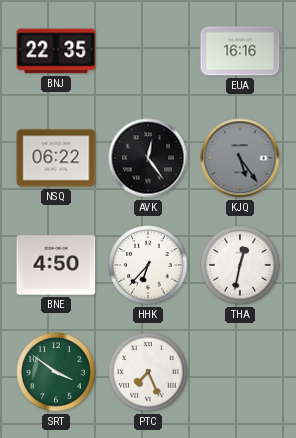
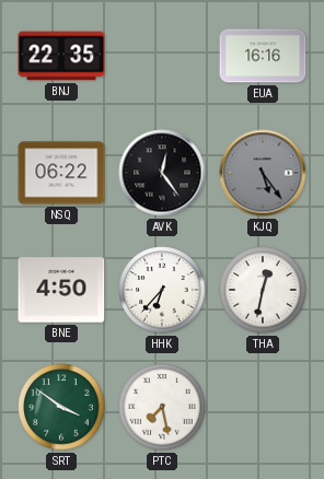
PTC: 7:26 -> 7:28
